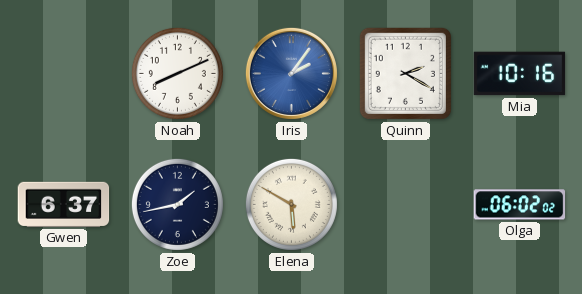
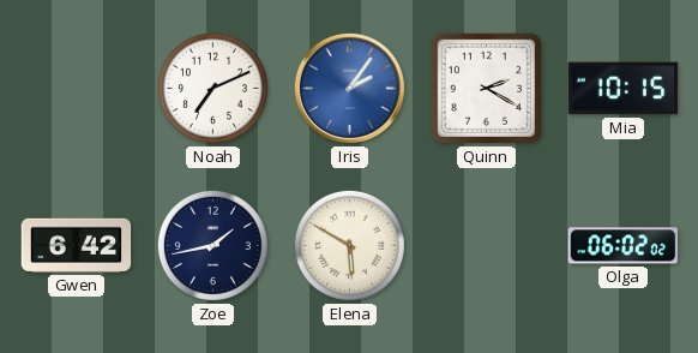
Noah: 8:11 -> 7:11
Mia: 10:16 -> 10:15
Gwen: 6:37 -> 6:42
